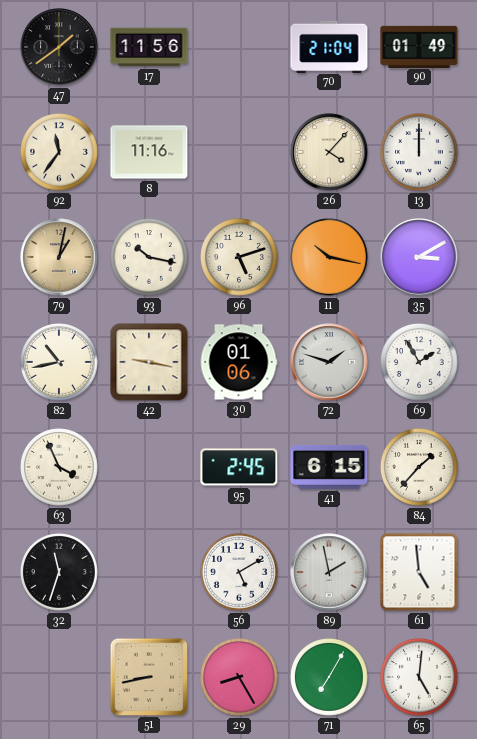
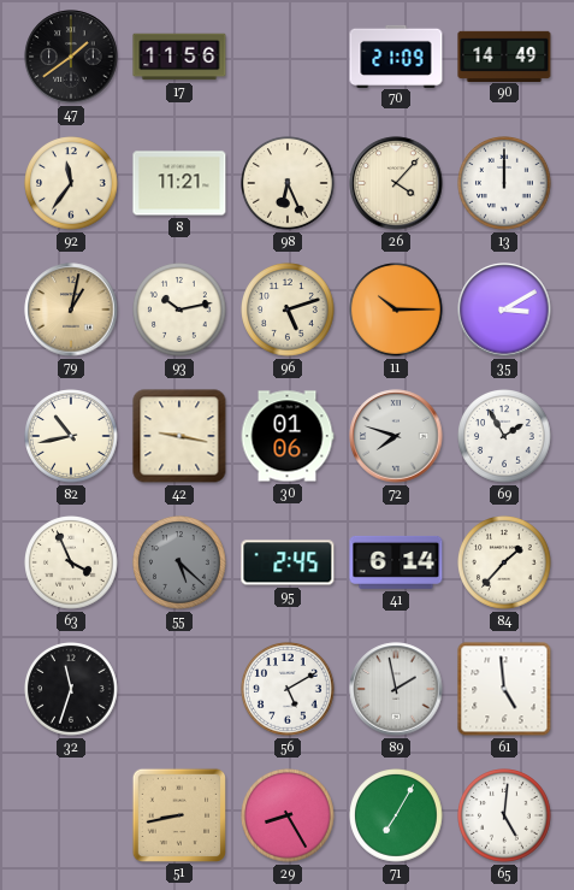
70: 21:04 -> 21:09
90: 01:49 -> 14:49
8: 11:16 -> 11:21
98: none -> 6:26
93: 10:17 -> 10:13
11: 10:17 -> 10:15
72: 1:48 -> 7:48
55: none -> 5:22
41: 6:15 -> 6:14
